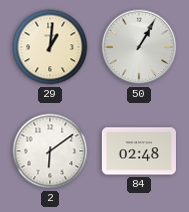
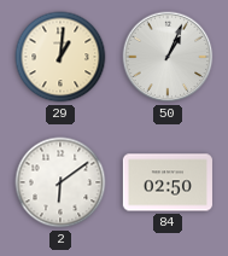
50: 1:05 -> 1:04
84: 02:48 -> 02:50
